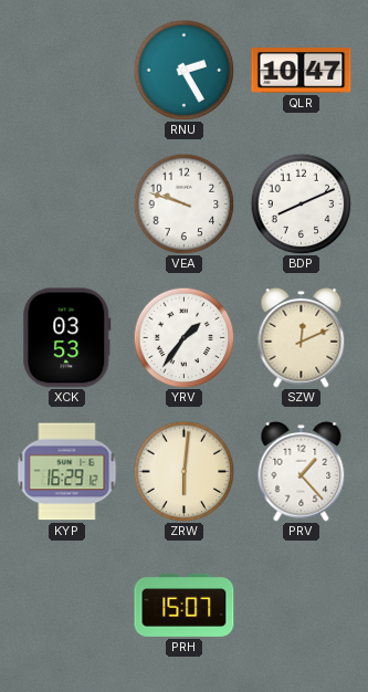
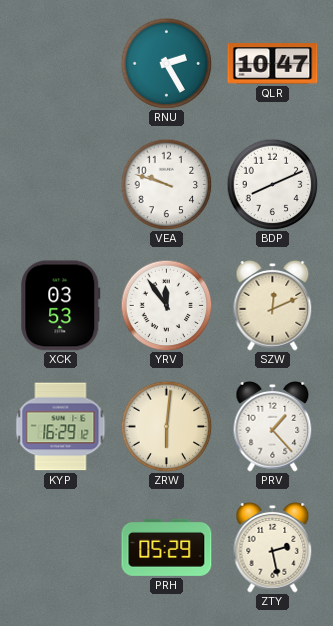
YRV: 1:36 -> 11:54
PRH: 15:07 -> 05:29
ZTY: none -> 2:28
